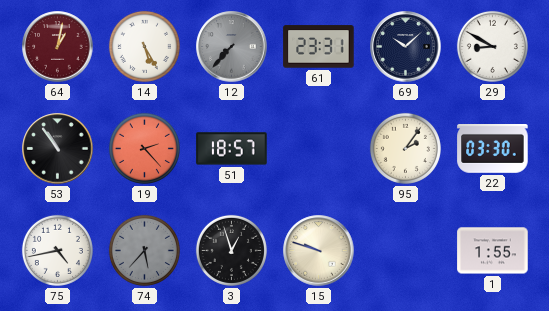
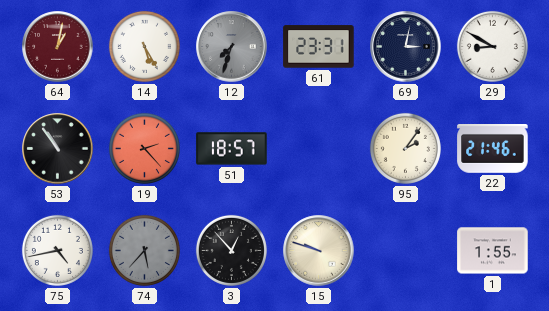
12: 7:37 -> 7:33
69: 10:08 -> 3:02
22: 03:30 -> 21:46
3: 12:57 -> 12:53
